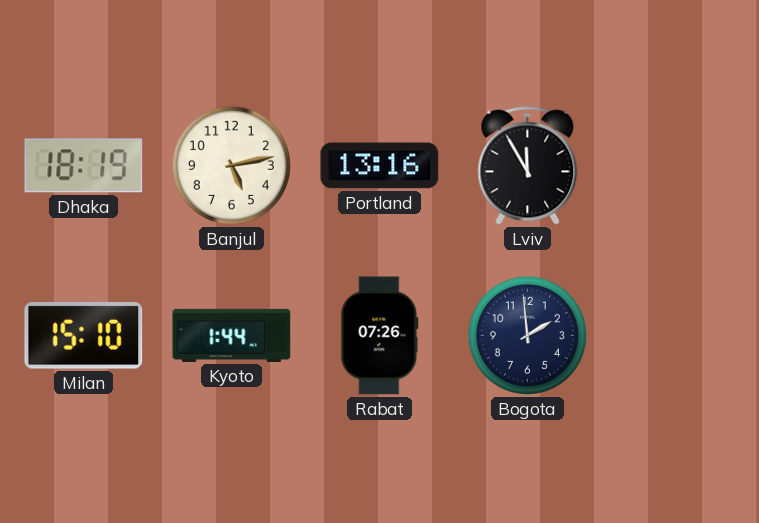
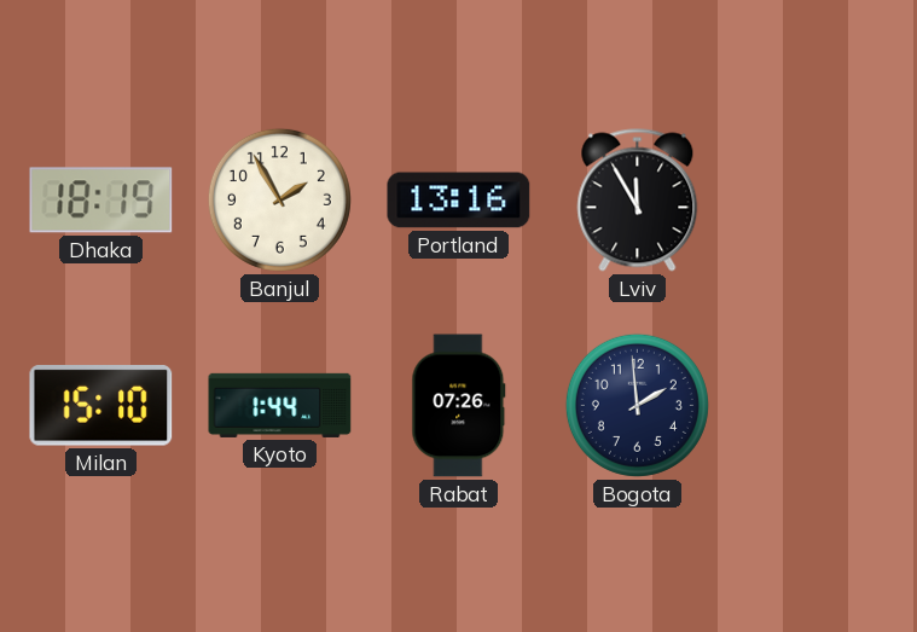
Banjul: 5:13 -> 1:55
